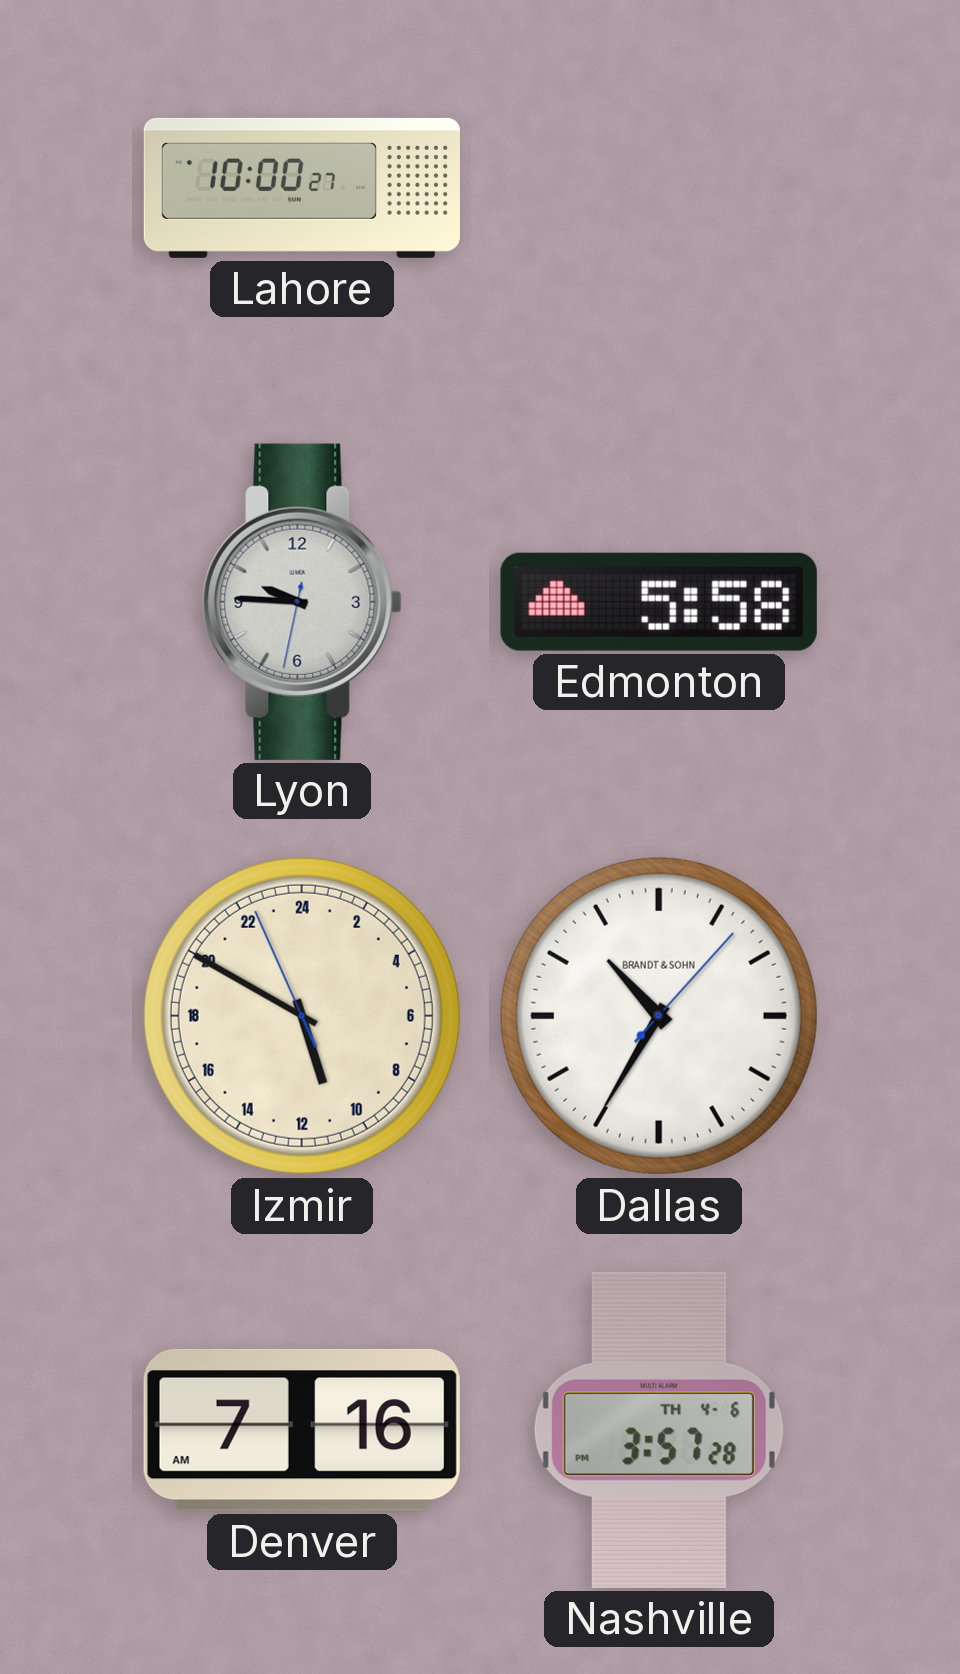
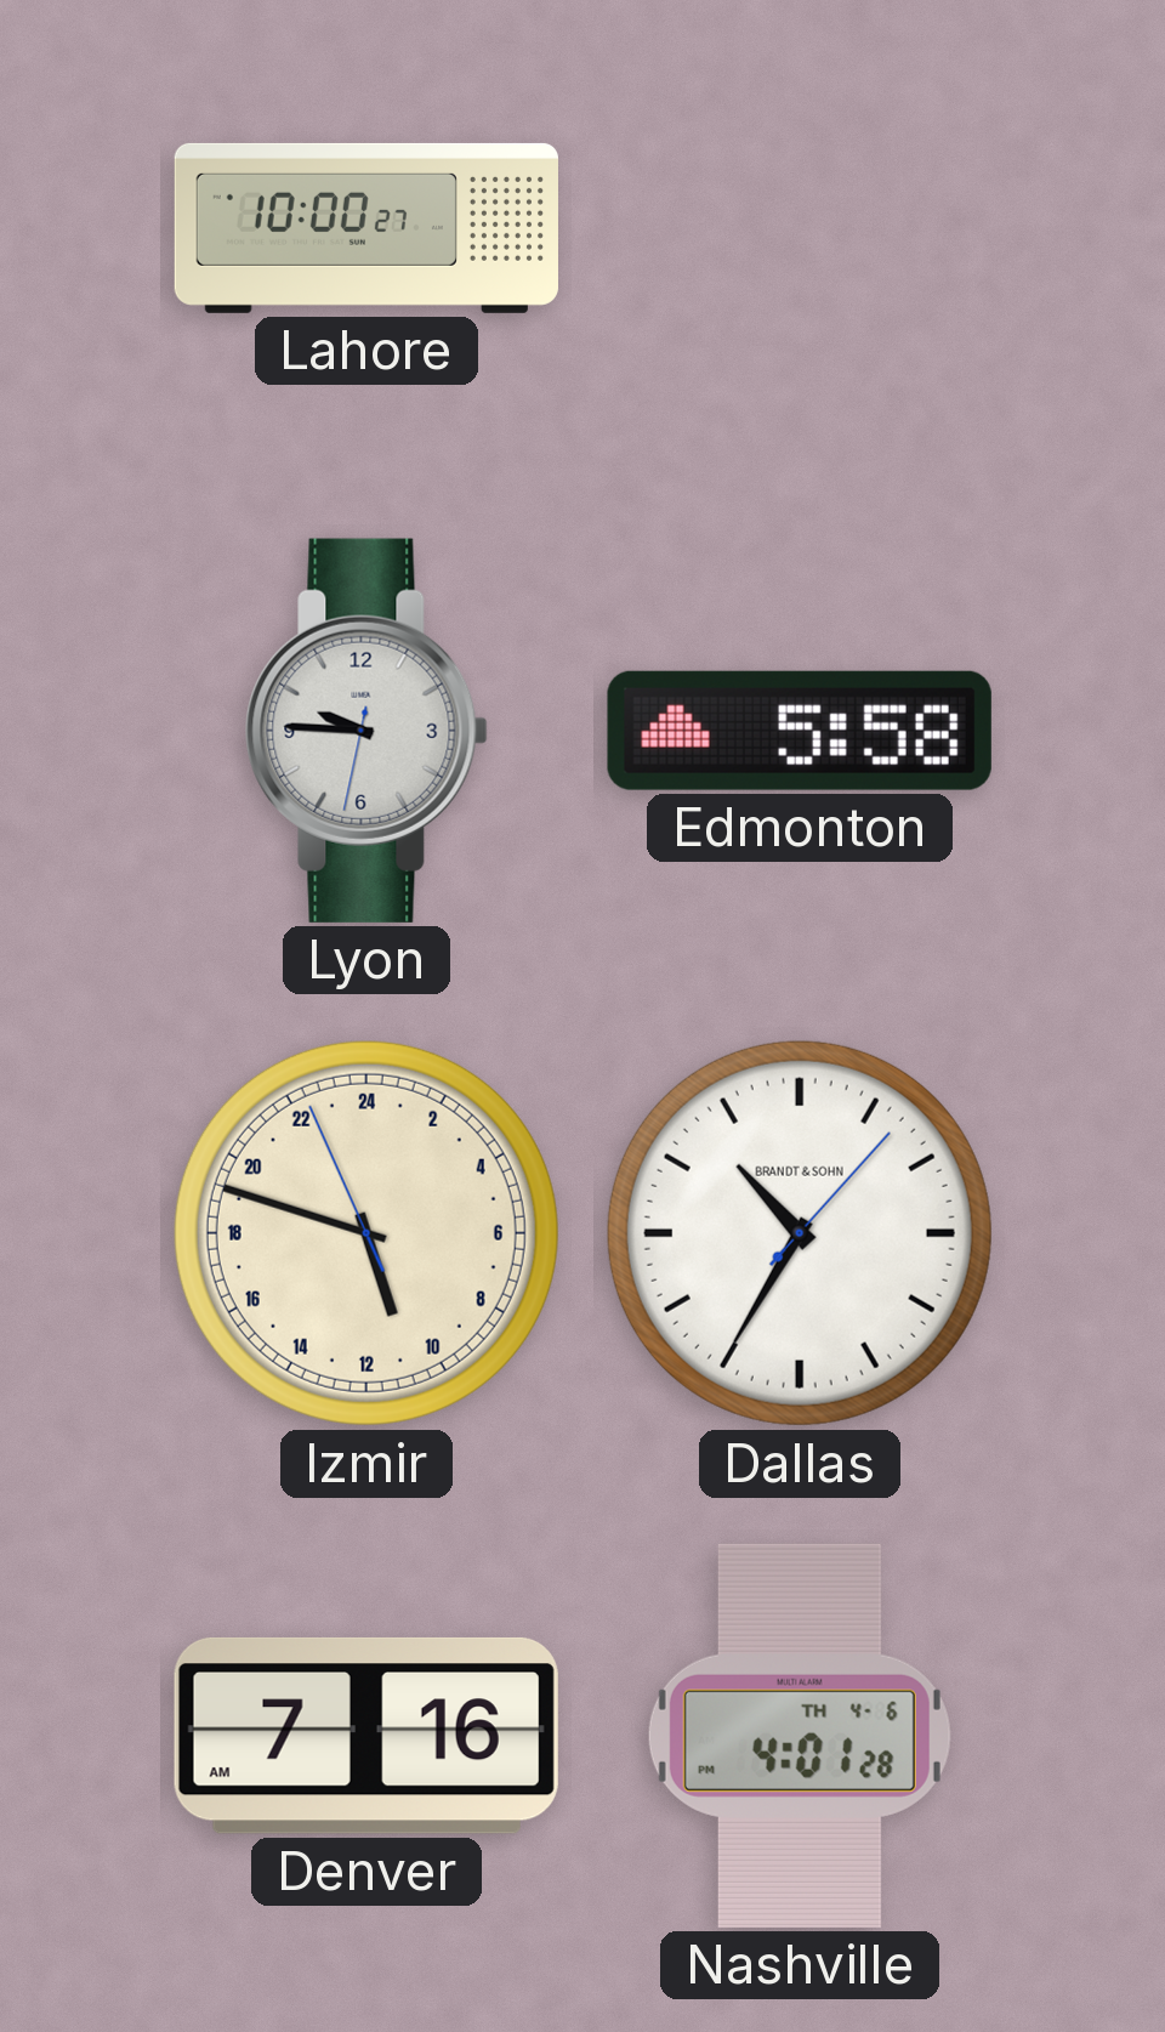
Izmir: 10:49 -> 10:47
Nashville: 3:57 -> 4:01
